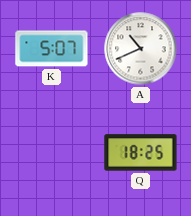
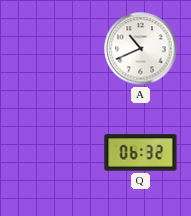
K: 5:07 -> none
Q: 18:25 -> 06:32
